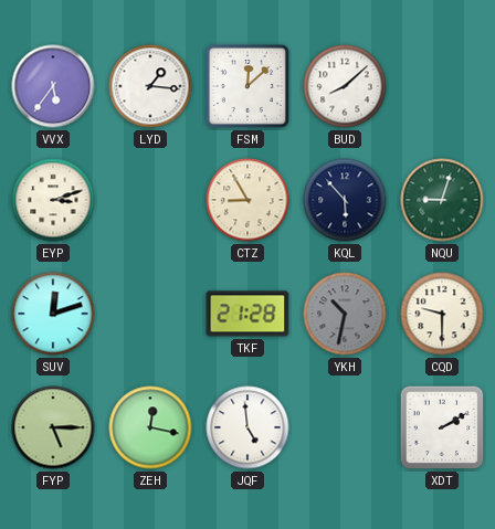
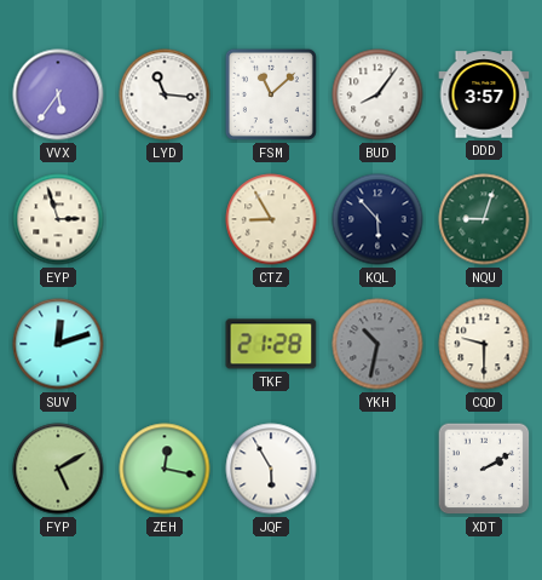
LYD: 1:16 -> 11:16
FSM: 12:08 -> 11:08
BUD: 8:08 -> 8:06
DDD: none -> 3:57
EYP: 3:12 -> 2:57
FYP: 5:15 -> 5:10
JQF: 4:59 -> 5:55
